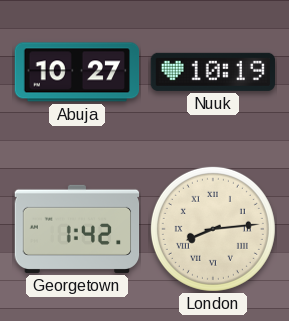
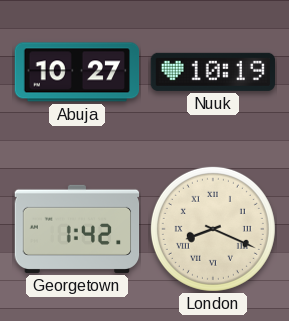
London: 8:14 -> 8:19
